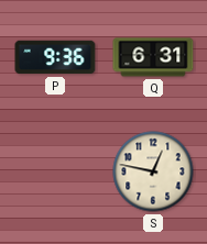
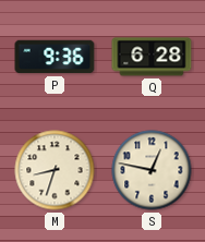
Q: 6:31 -> 6:28
M: none -> 8:33
